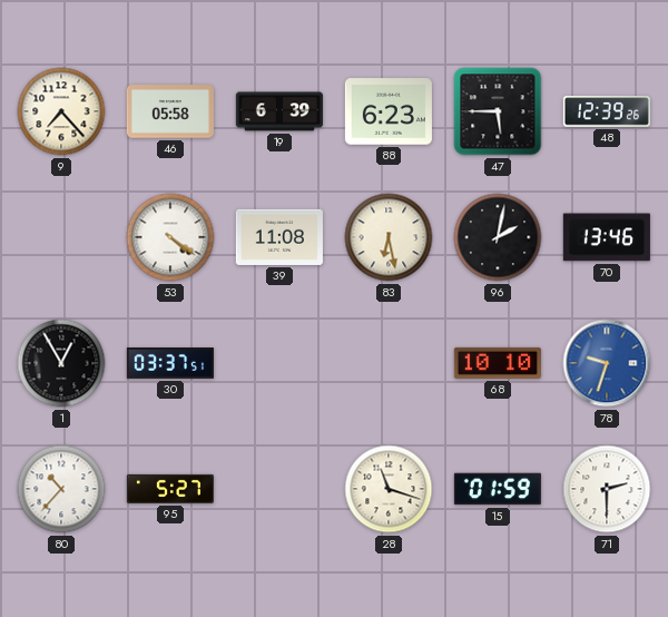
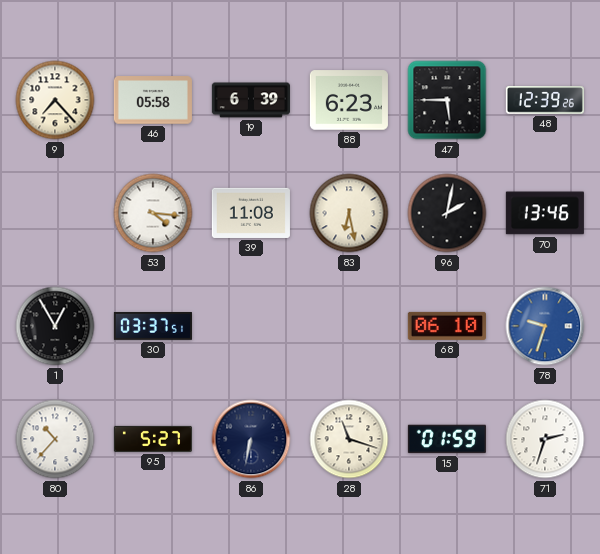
53: 4:21 -> 4:16
68: 10:10 -> 06:10
86: none -> 6:32
71: 2:30 -> 2:33
